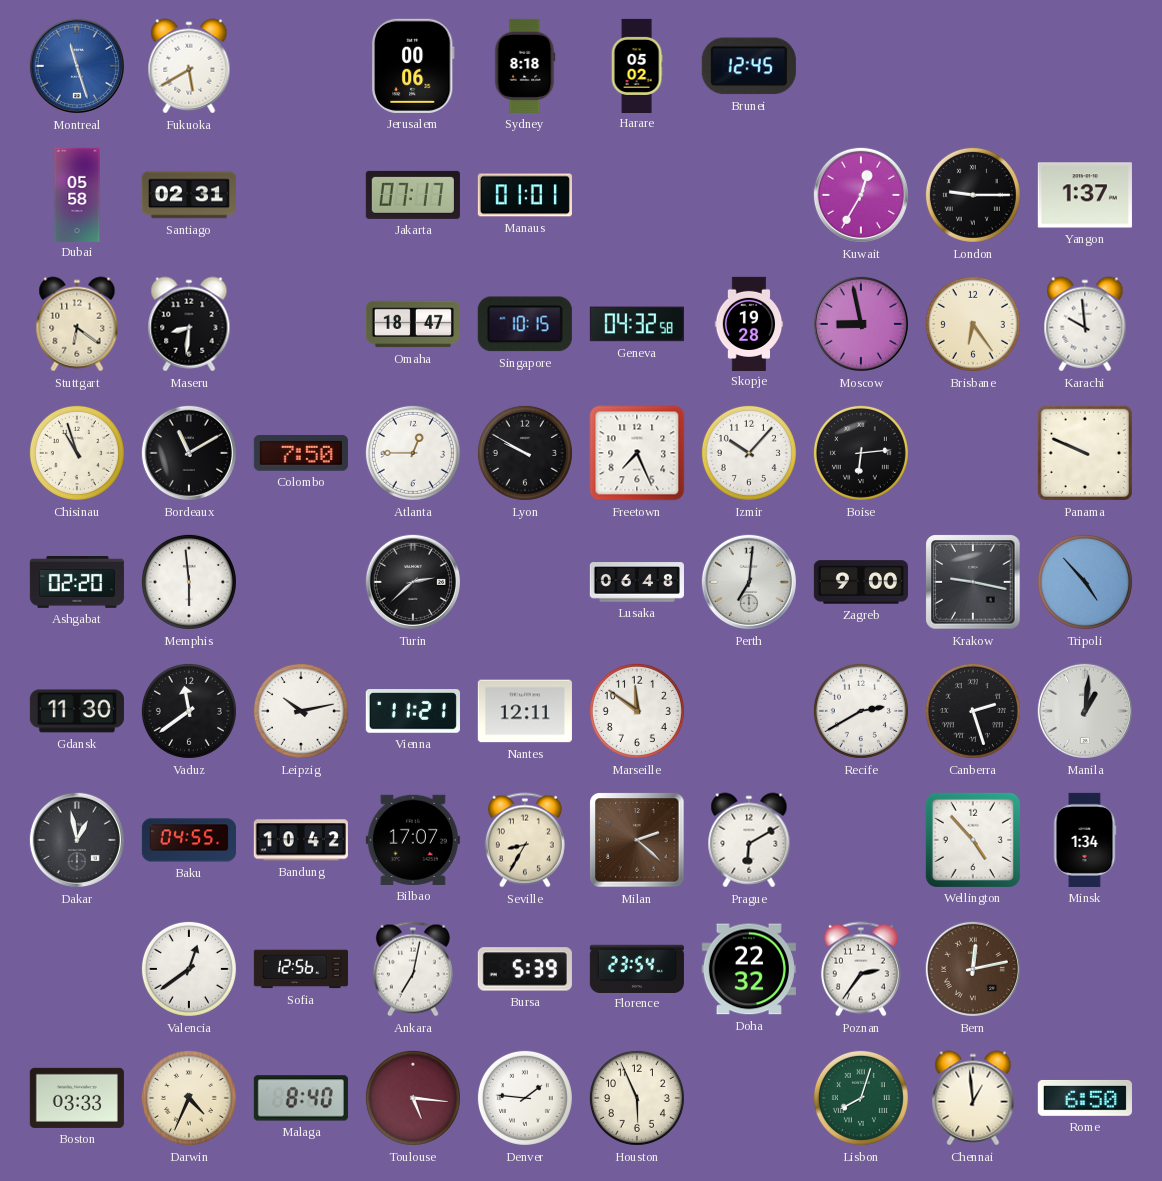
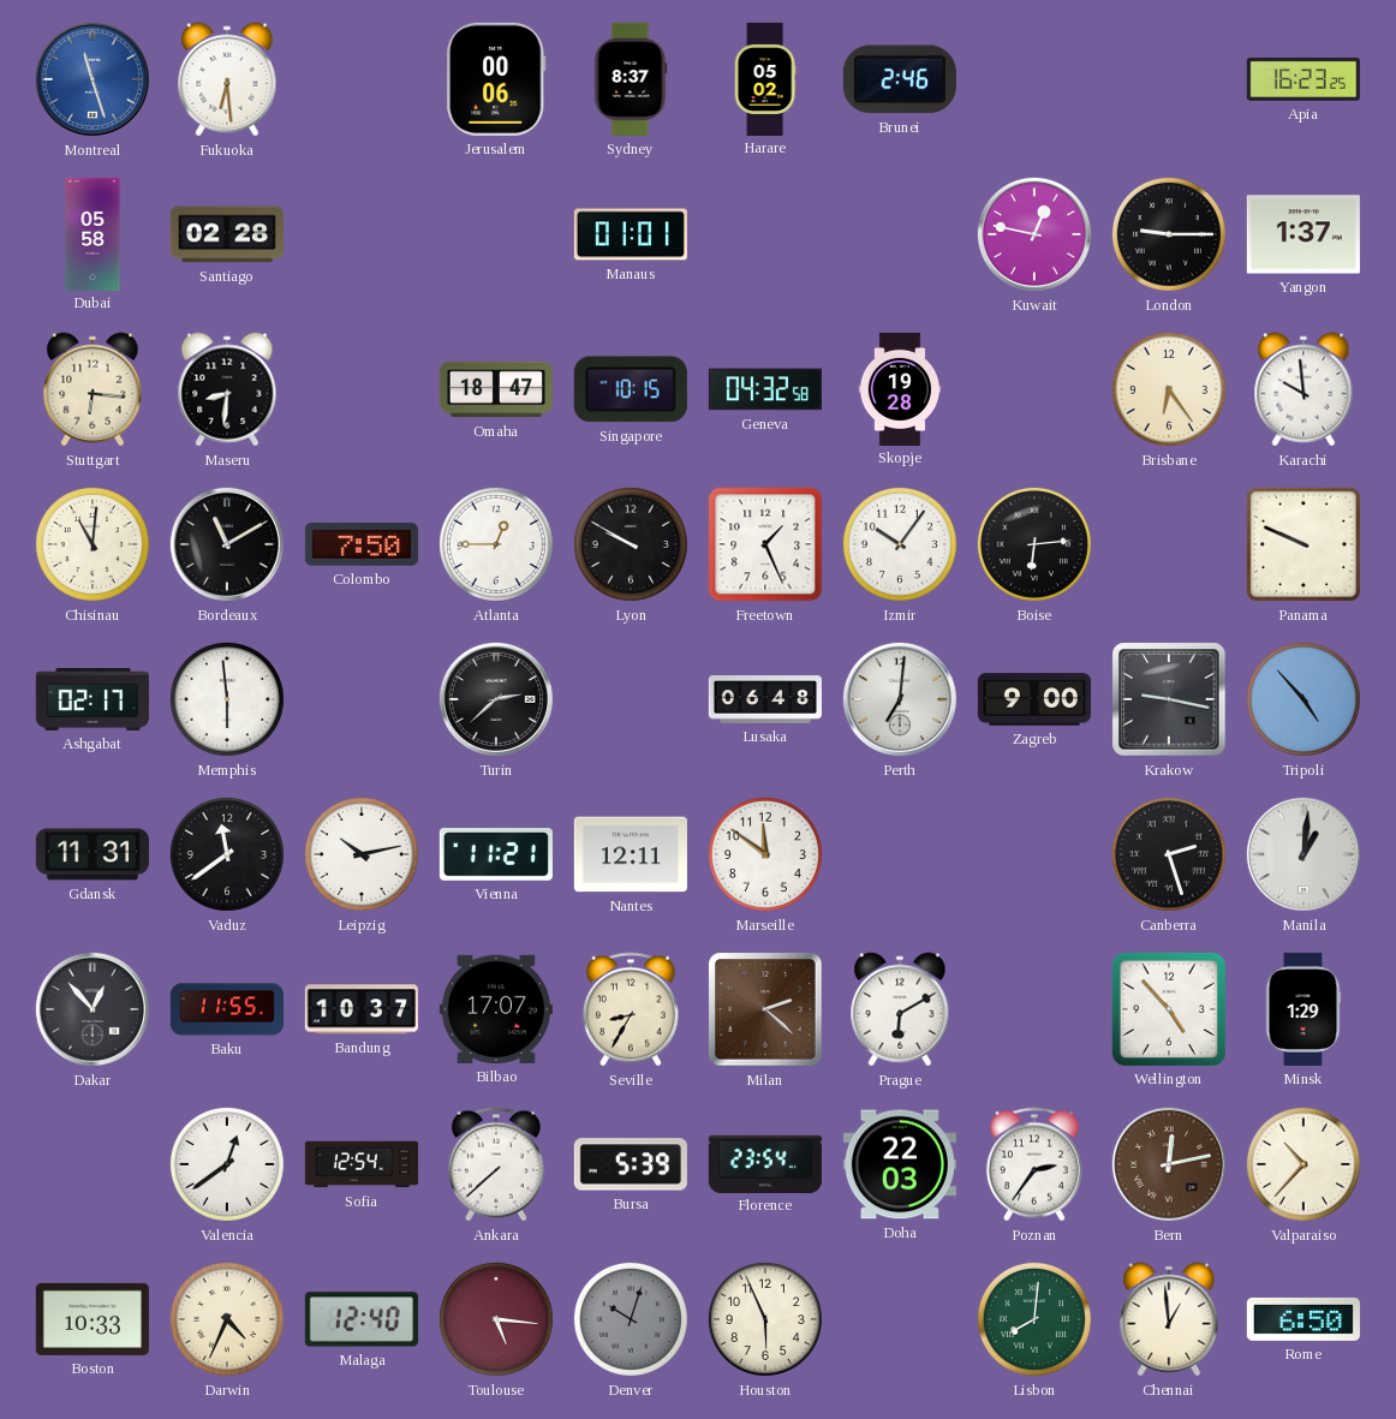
Fukuoka: 5:40 -> 6:29
Sydney: 8:18 -> 8:37
Brunei: 12:45 -> 2:46
Apia: none -> 16:23
Santiago: 02:31 -> 02:28
Jakarta: 07:17 -> none
Kuwait: 12:35 -> 12:47
Stuttgart: 6:21 -> 6:16
Moscow: 8:58 -> none
Chisinau: 10:57 -> 11:01
Freetown: 7:26 -> 1:26
Izmir: 10:07 -> 10:06
Ashgabat: 02:20 -> 02:17
Gdansk: 11:30 -> 11:31
Recife: 2:40 -> none
Dakar: 12:58 -> 12:53
Baku: 04:55 -> 11:55
Bandung: 10:42 -> 10:37
Minsk: 1:34 -> 1:29
Sofia: 12:56 -> 12:54
Ankara: 7:02 -> 7:38
Doha: 22:32 -> 22:03
Valparaiso: none -> 10:37
Boston: 03:33 -> 10:33
Malaga: 8:40 -> 12:40
Denver: 1:46 -> 10:03
Denver dial: white -> grey
Lisbon: 8:03 -> 8:01
